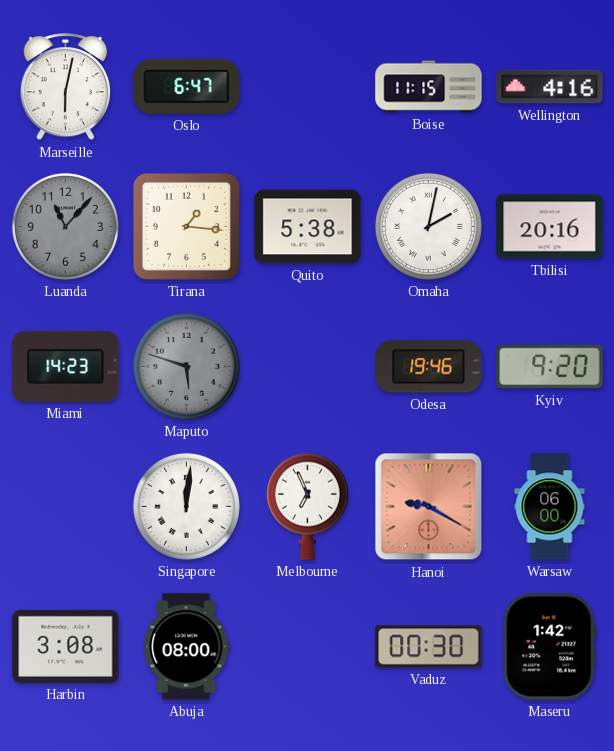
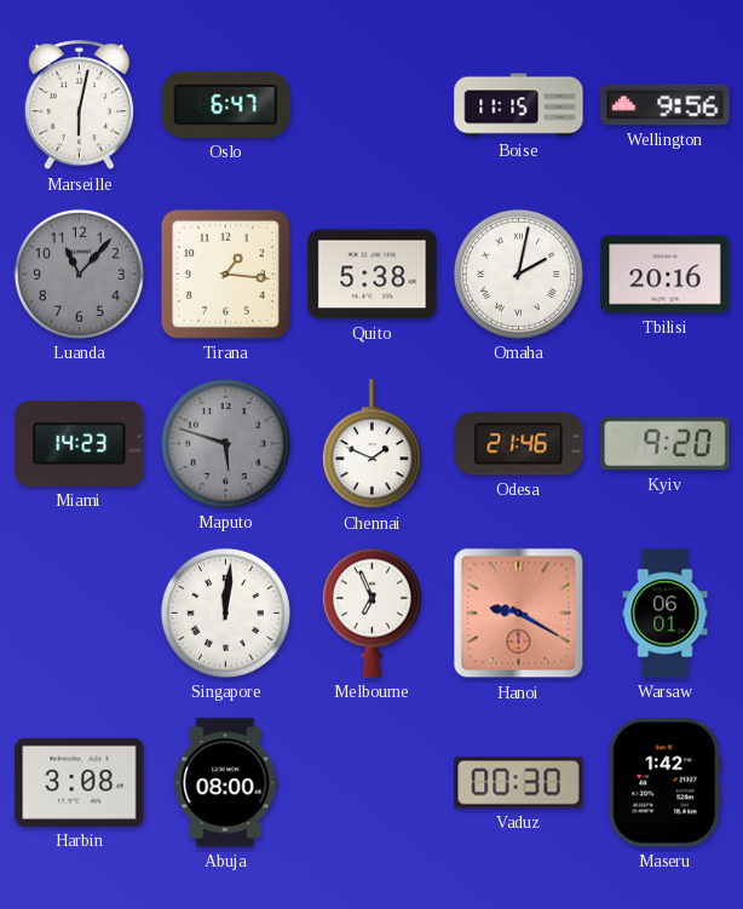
Wellington: 4:16 -> 9:56
Chennai: none -> 1:49
Odesa: 19:46 -> 21:46
Warsaw: 06:00 -> 06:01
